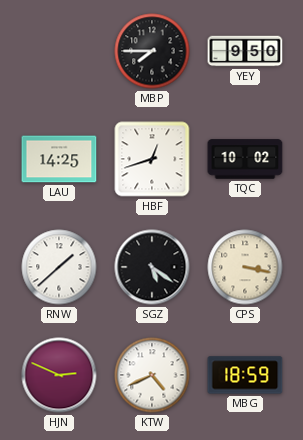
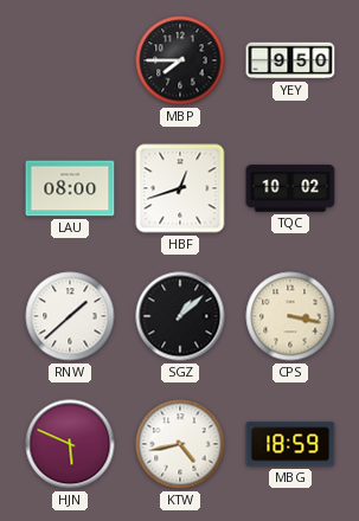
LAU: 14:25 -> 08:00
SGZ: 5:21 -> 1:08
HJN: 2:49 -> 5:49
KTW: 4:41 -> 4:43
